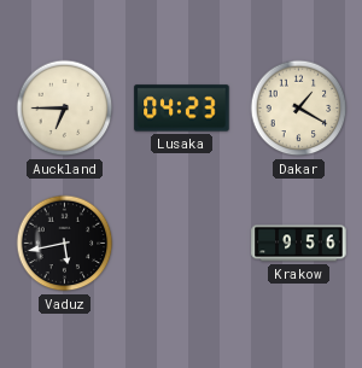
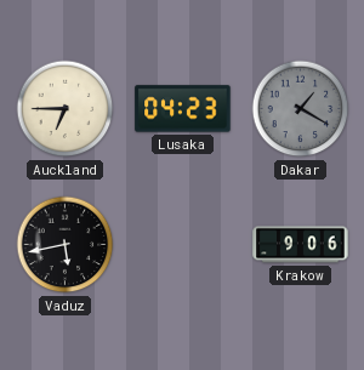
Dakar dial: cream -> grey
Krakow: 9:56 -> 9:06
